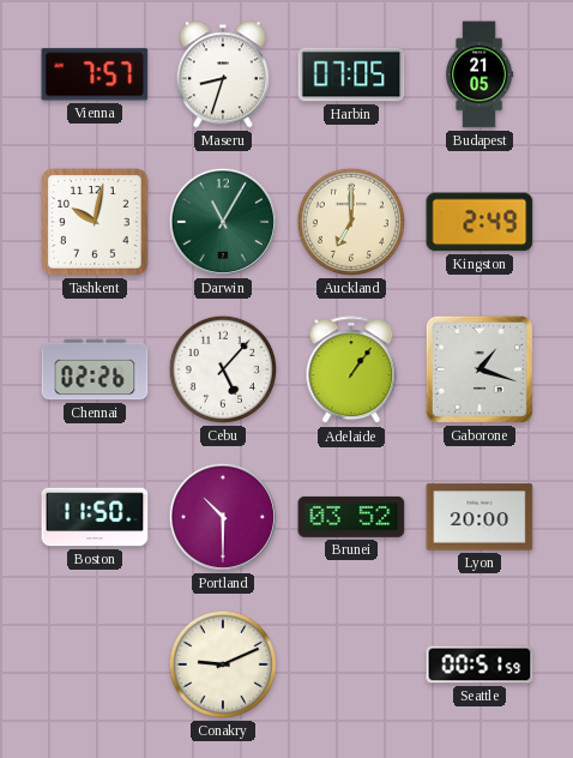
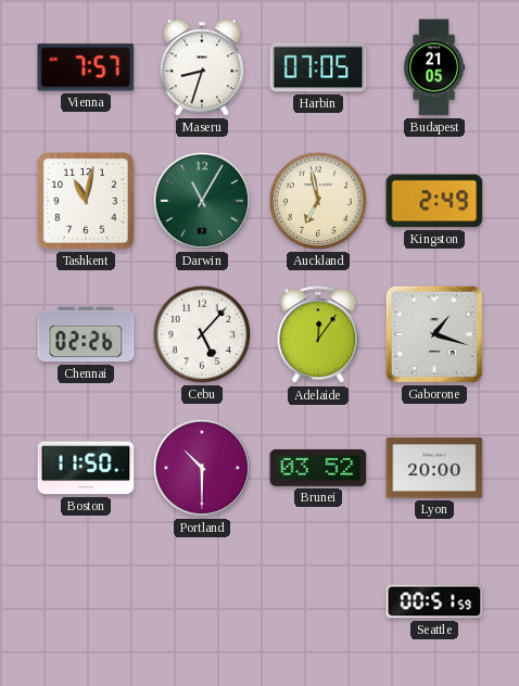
Tashkent: 10:02 -> 11:02
Auckland: 7:00 -> 6:58
Adelaide: 1:06 -> 12:06
Conakry: 9:11 -> none
